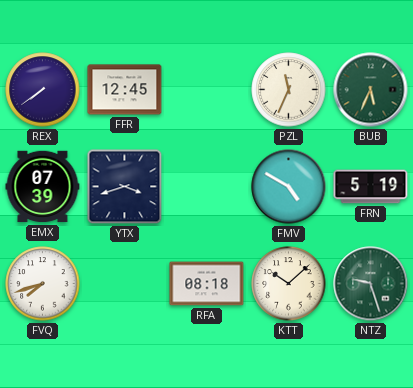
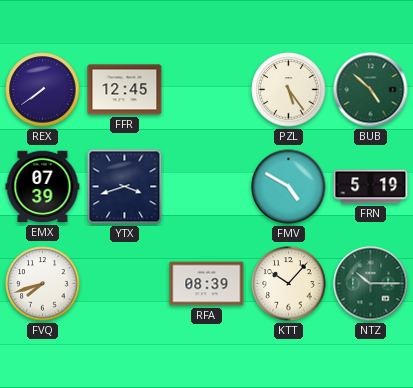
PZL: 11:34 -> 5:24
BUB: 5:34 -> 4:52
RFA: 08:18 -> 08:39
KTT: 10:08 -> 10:07
NTZ: 9:27 -> 10:15
